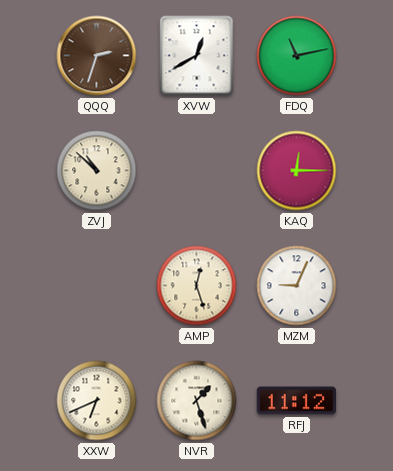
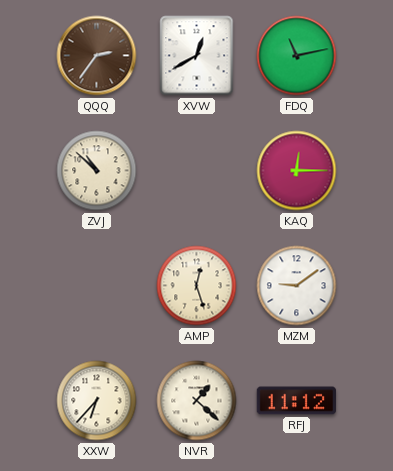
QQQ: 2:33 -> 2:36
MZM: 9:04 -> 9:09
XXW: 6:41 -> 6:37
NVR: 1:27 -> 1:22
